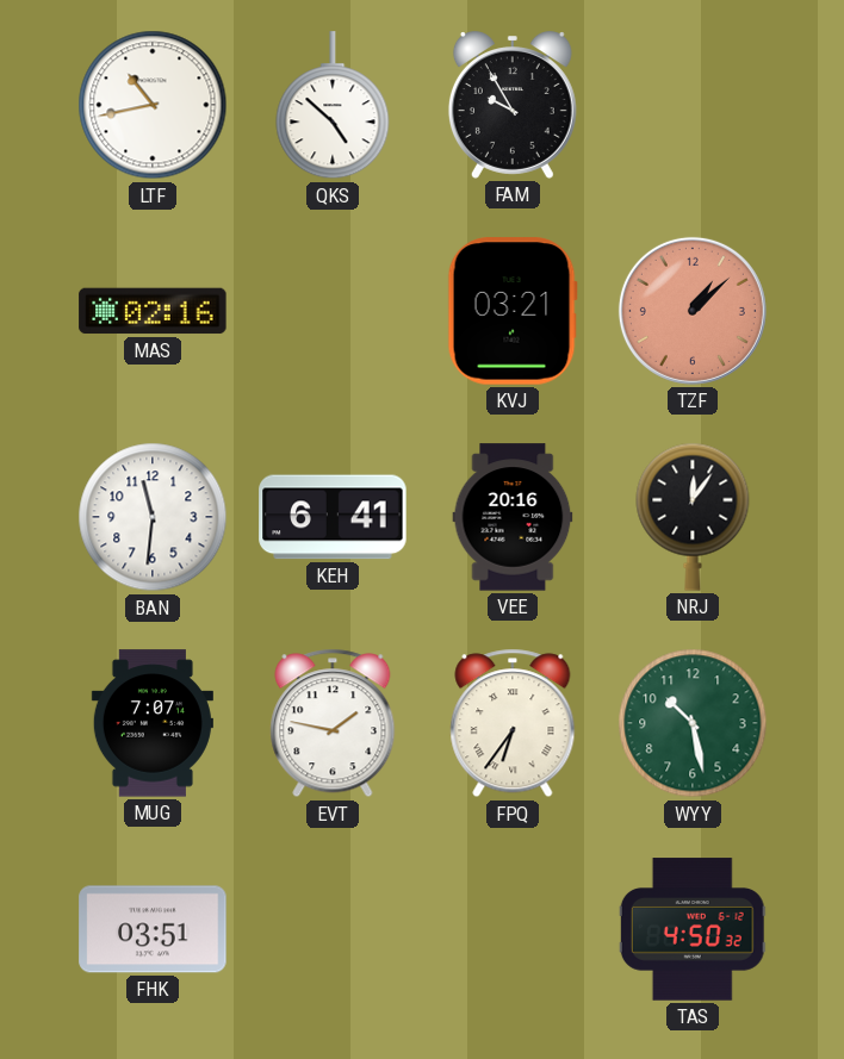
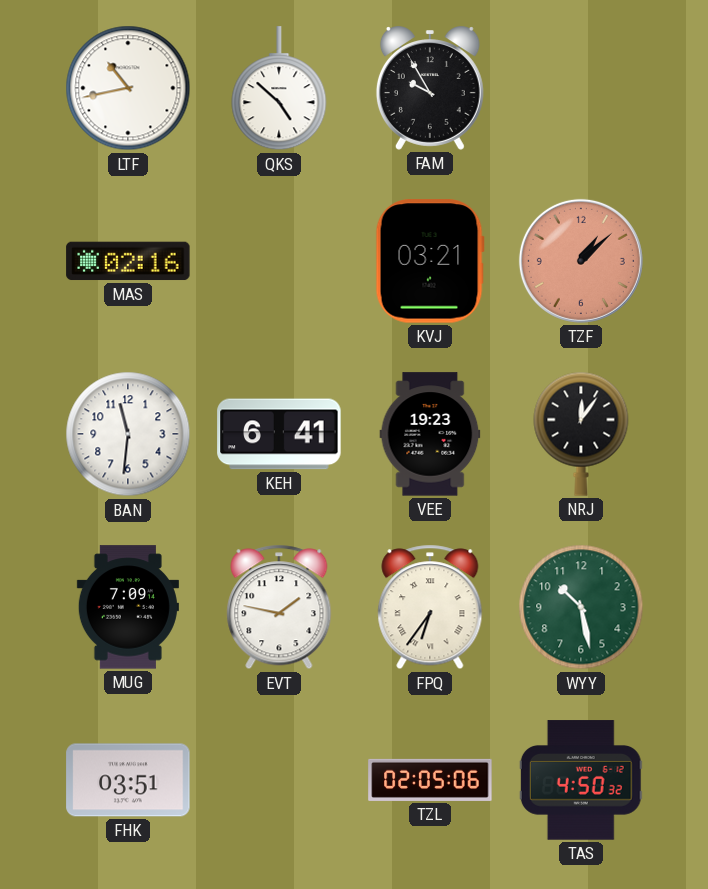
VEE: 20:16 -> 19:23
MUG: 7:07 -> 7:09
TZL: none -> 02:05
